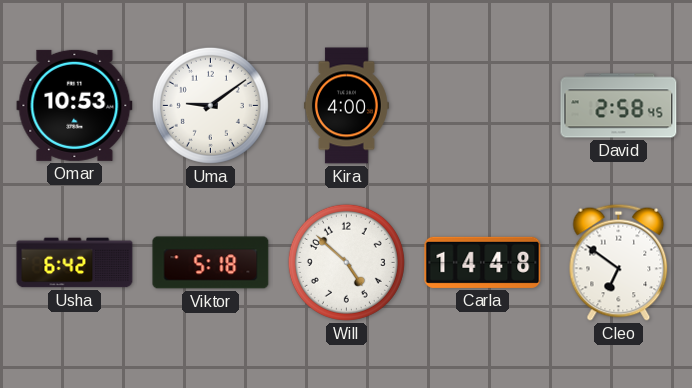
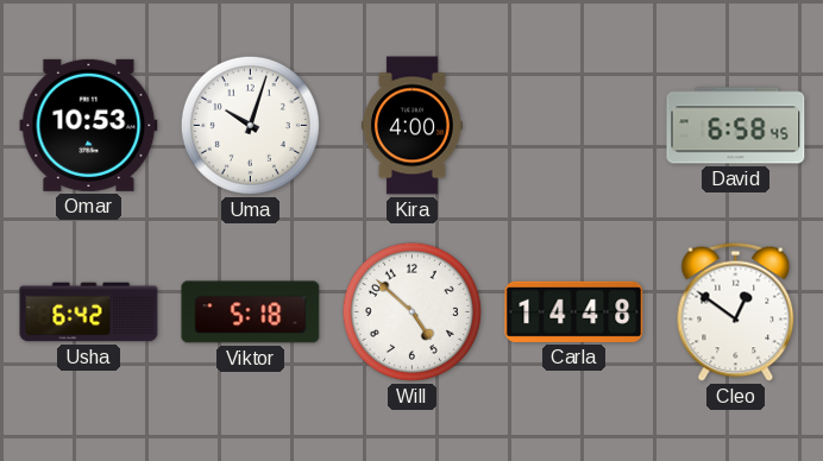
Uma: 9:09 -> 10:03
David: 2:58 -> 6:58
Cleo: 6:51 -> 12:51
